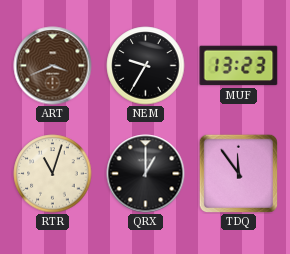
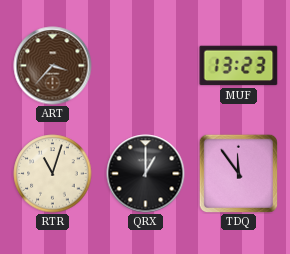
ART: 3:41 -> 3:37
NEM: 9:35 -> none
